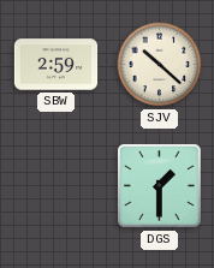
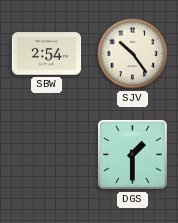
SBW: 2:59 -> 2:54
SJV: 10:22 -> 10:24
